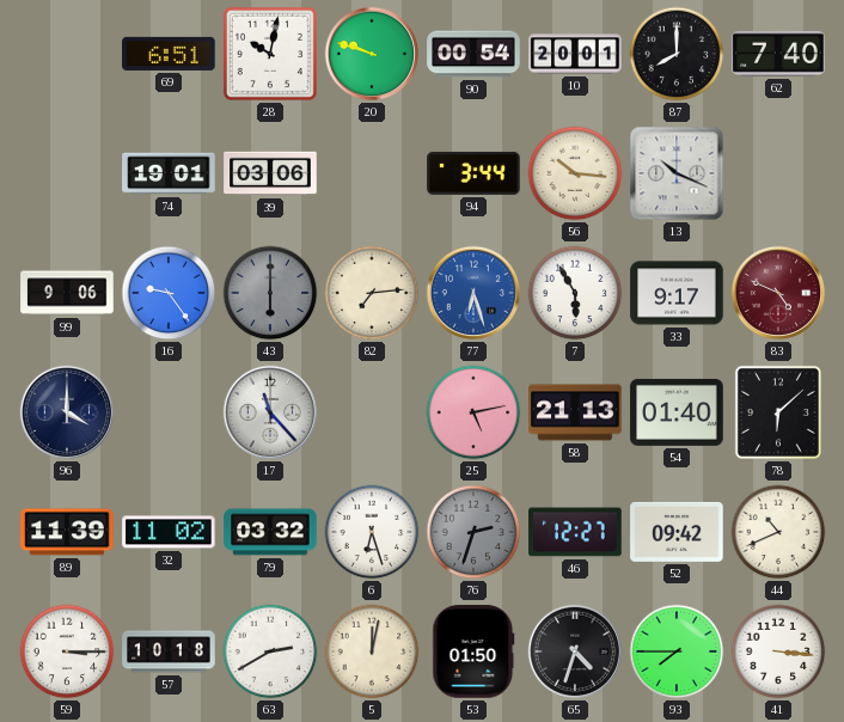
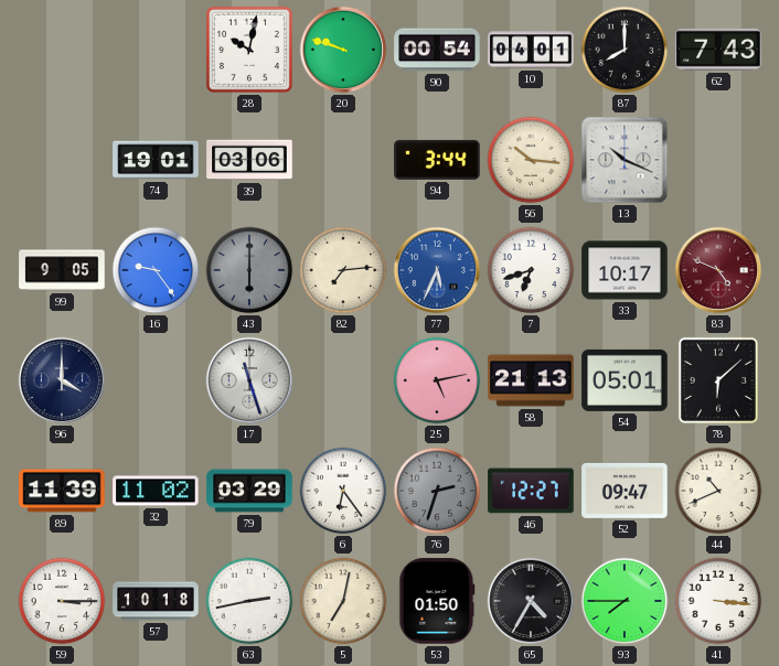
69: 6:51 -> none
10: 20:01 -> 04:01
62: 7:40 -> 7:43
99: 9:06 -> 9:05
77: 6:27 -> 5:34
7: 5:55 -> 6:42
33: 9:17 -> 10:17
17: 11:23 -> 11:27
54: 01:40 -> 05:01
79: 03:32 -> 03:29
6: 6:27 -> 6:24
52: 09:42 -> 09:47
63: 2:40 -> 2:43
5: 12:02 -> 7:02
65: 4:33 -> 4:35
